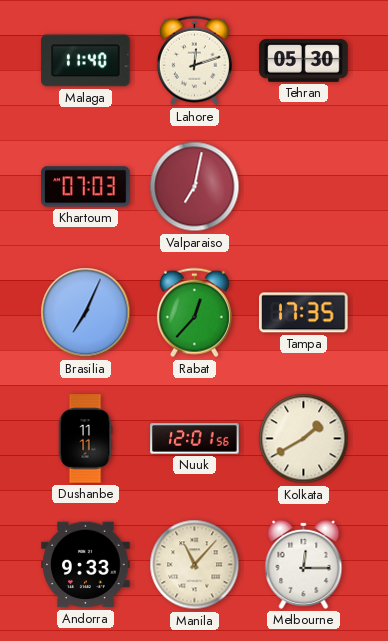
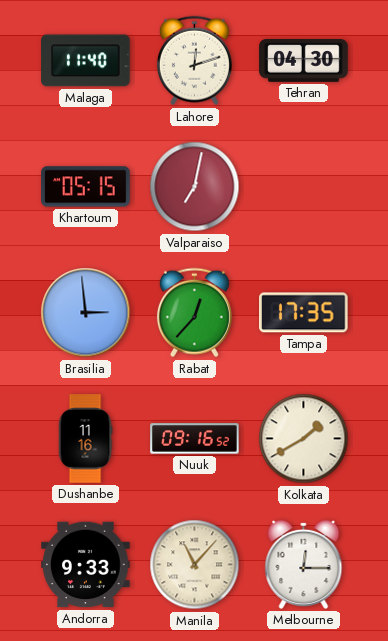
Tehran: 05:30 -> 04:30
Khartoum: 07:03 -> 05:15
Brasilia: 7:04 -> 2:59
Dushanbe: 11:11 -> 11:16
Nuuk: 12:01 -> 09:16
